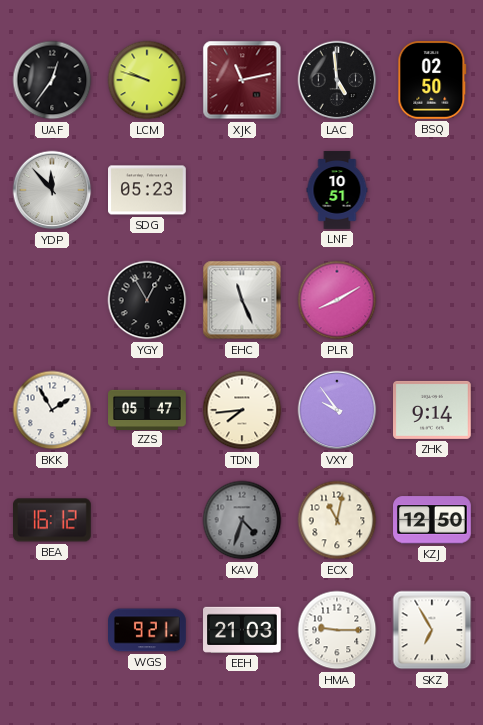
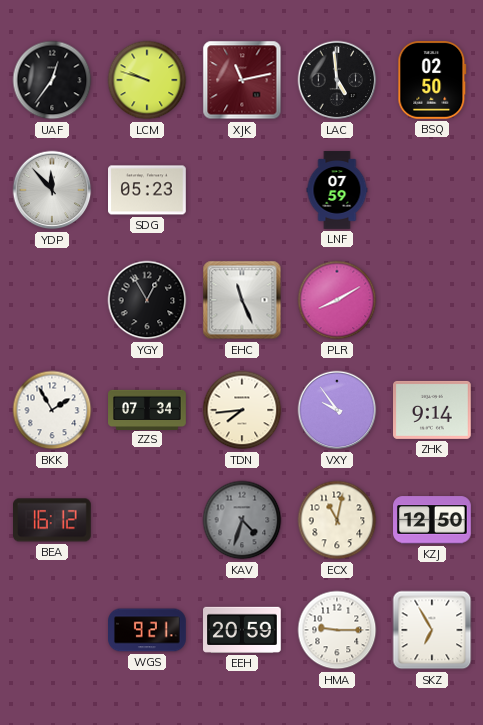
LNF: 10:51 -> 07:59
ZZS: 05:47 -> 07:34
EEH: 21:03 -> 20:59
